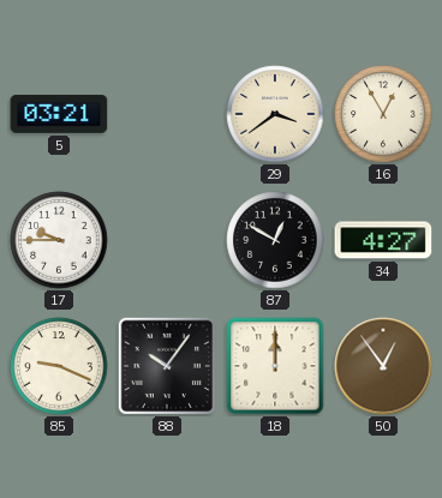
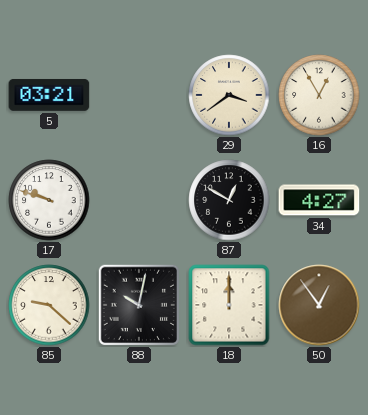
17: 9:45 -> 9:48
85: 9:19 -> 9:22
88: 10:06 -> 10:02
